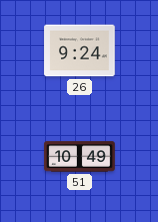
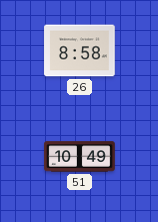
26: 9:24 -> 8:58
